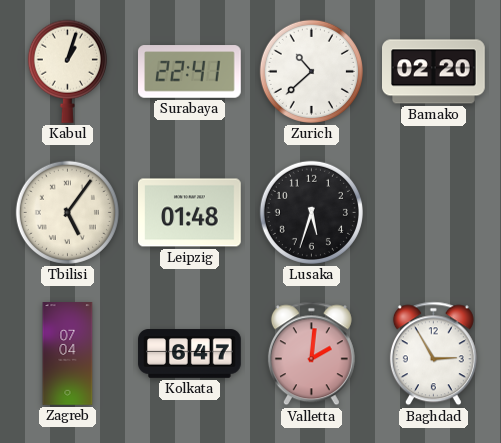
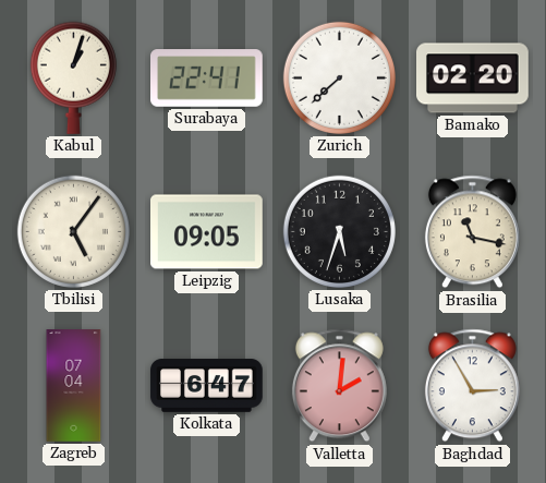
Zurich: 10:38 -> 7:38
Leipzig: 01:48 -> 09:05
Brasilia: none -> 11:17
